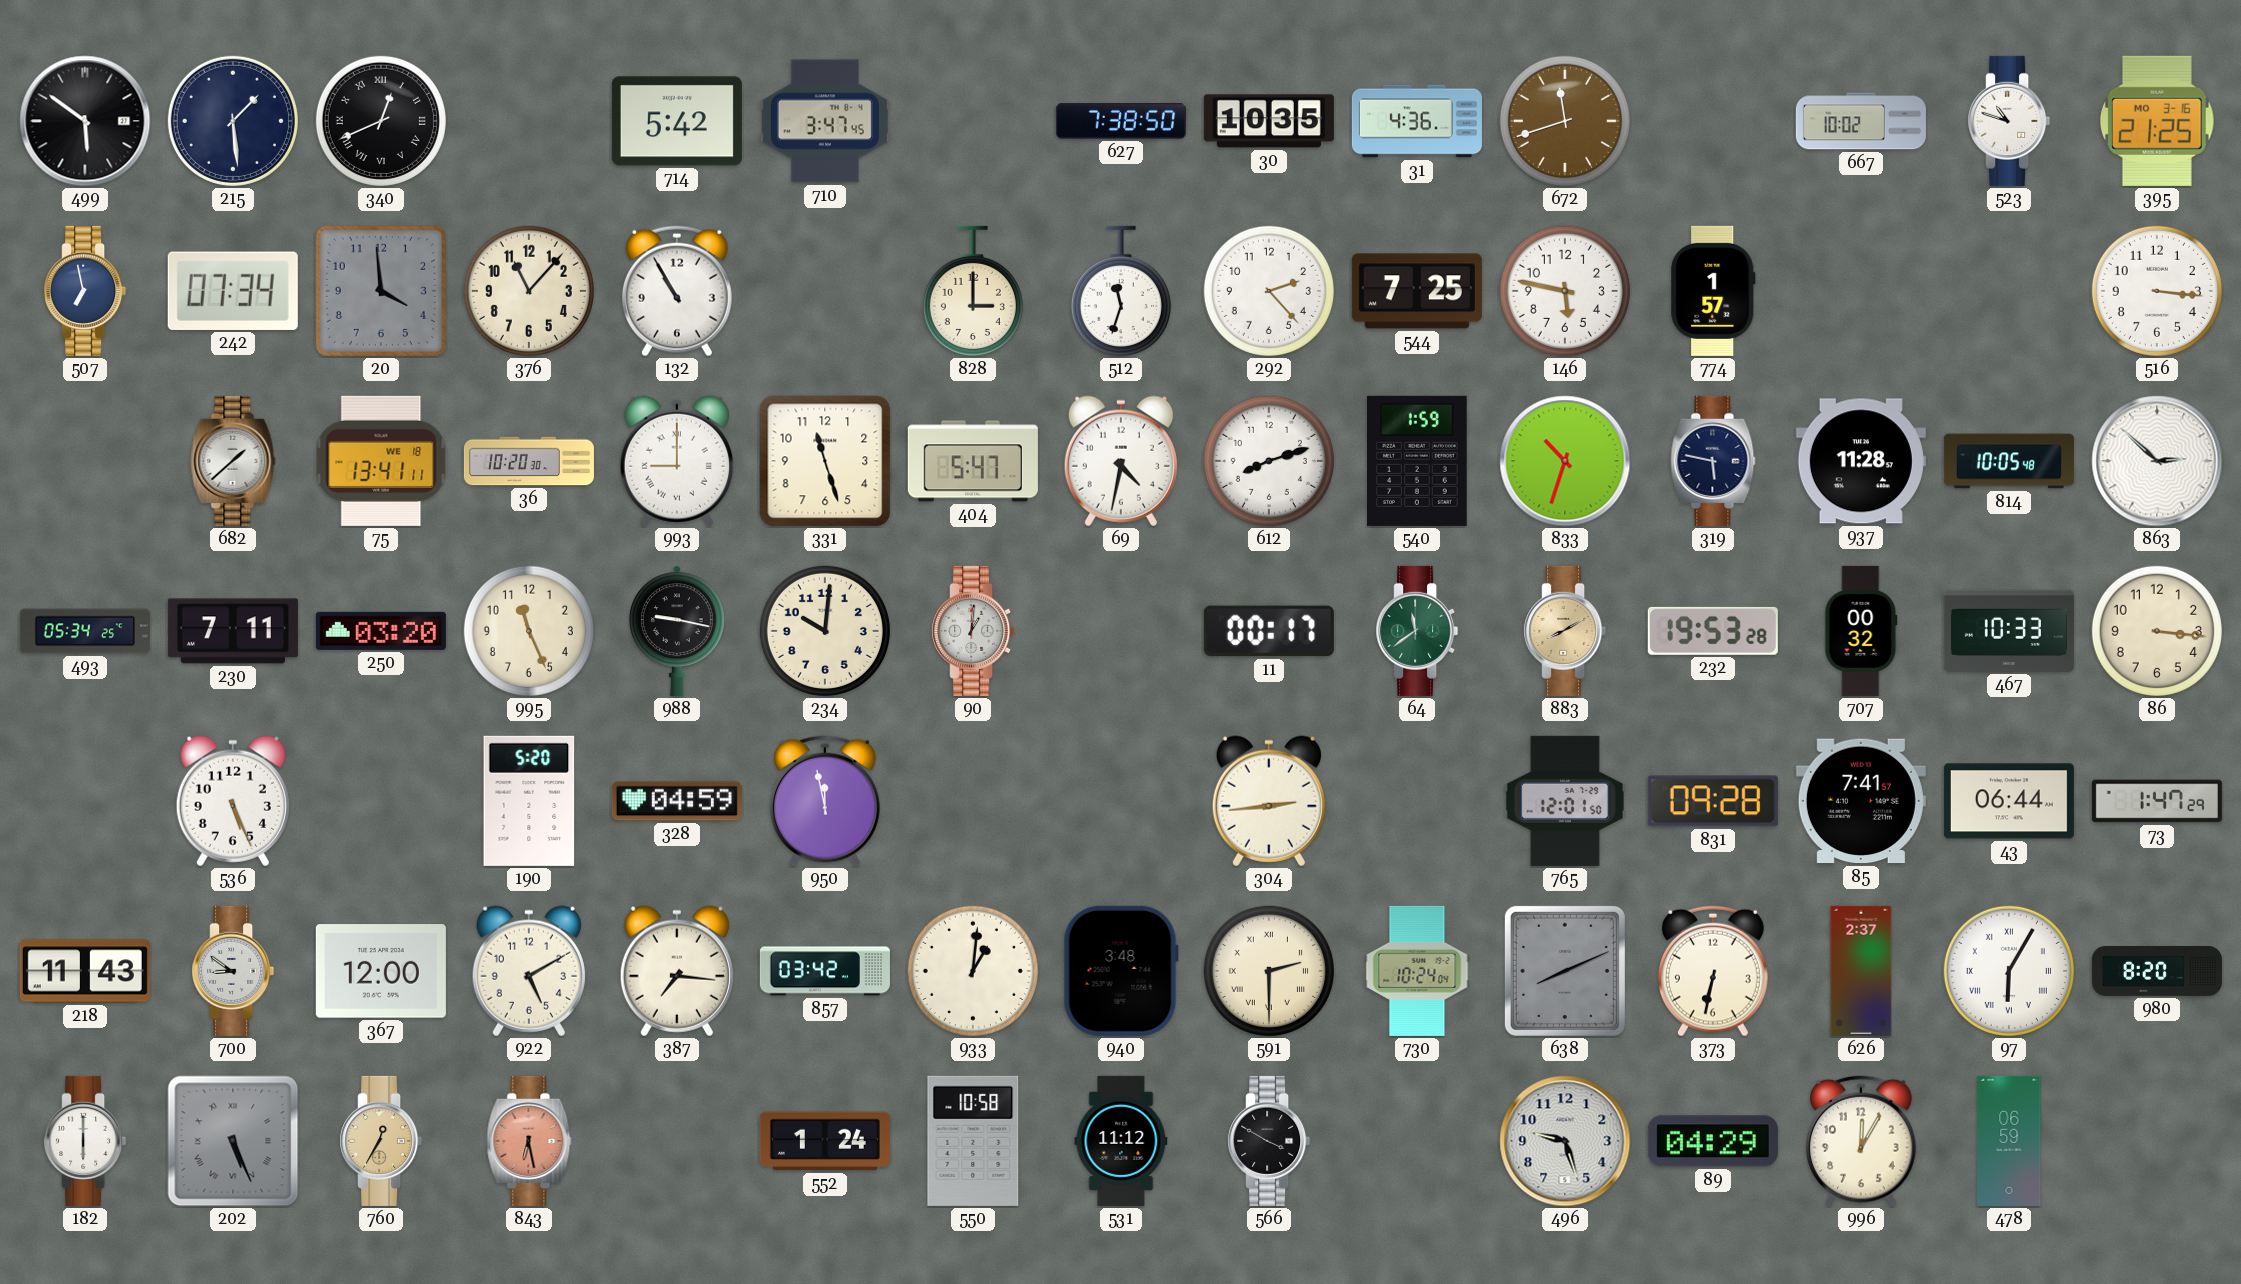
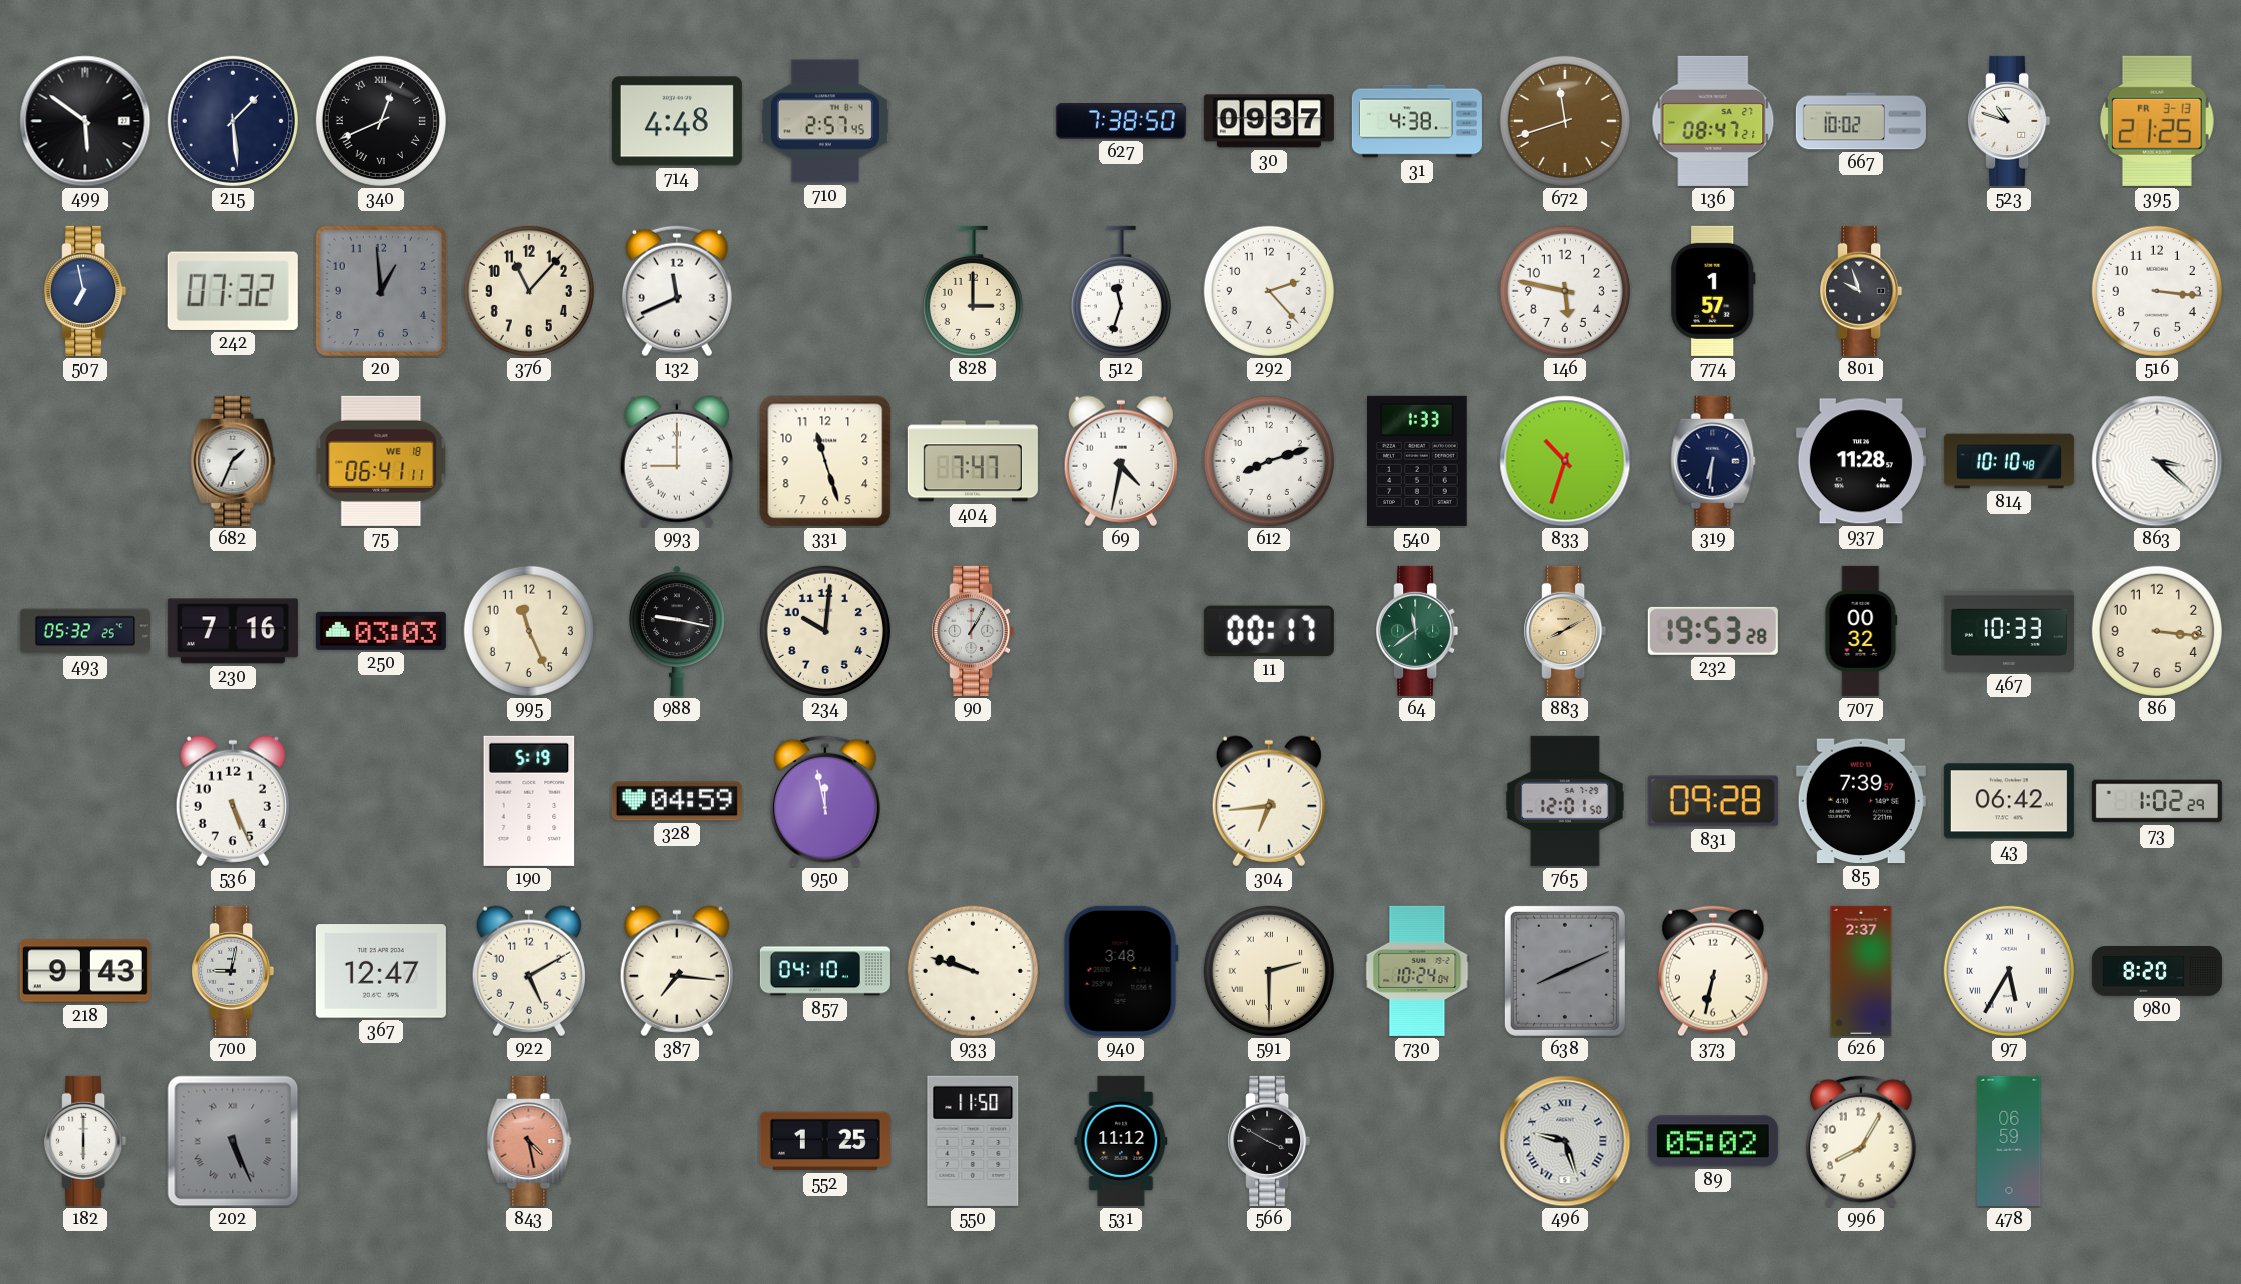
714: 5:42 -> 4:48
710: 3:47 -> 2:57
30: 10:35 -> 09:37
31: 4:36 -> 4:38
136: none -> 08:47
395 date: MO 3-16 -> FR 3-13
242: 07:34 -> 07:32
20: 3:59 -> 12:59
132: 10:55 -> 11:41
544: 7:25 -> none
801: none -> 9:57
682: 1:38 -> 1:34
75: 13:41 -> 06:41
36: 10:20 -> none
404: 5:47 -> 7:47
540: 1:59 -> 1:33
319: 5:47 -> 6:31
814: 10:05 -> 10:10
863: 2:52 -> 3:22
493: 05:34 -> 05:32
230: 7:11 -> 7:16
250: 03:20 -> 03:03
90: 1:01 -> 1:05
190: 5:20 -> 5:19
304: 2:44 -> 6:44
85: 7:41 -> 7:39
43: 06:44 -> 06:42
73: 1:47 -> 1:02
218: 11:43 -> 9:43
700: 8:51 -> 9:02
367: 12:00 -> 12:47
857: 03:42 -> 04:10
933: 1:01 -> 9:48
97: 6:05 -> 5:35
760: 12:35 -> none
843: 6:28 -> 4:28
552: 1:24 -> 1:25
550: 10:58 -> 11:50
496 numerals: Arabic -> Roman
89: 04:29 -> 05:02
996: 12:05 -> 8:05
